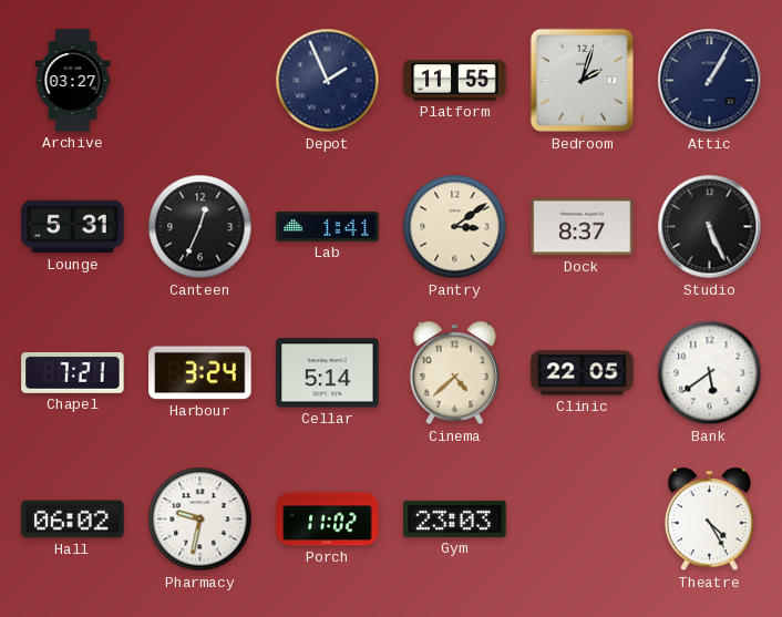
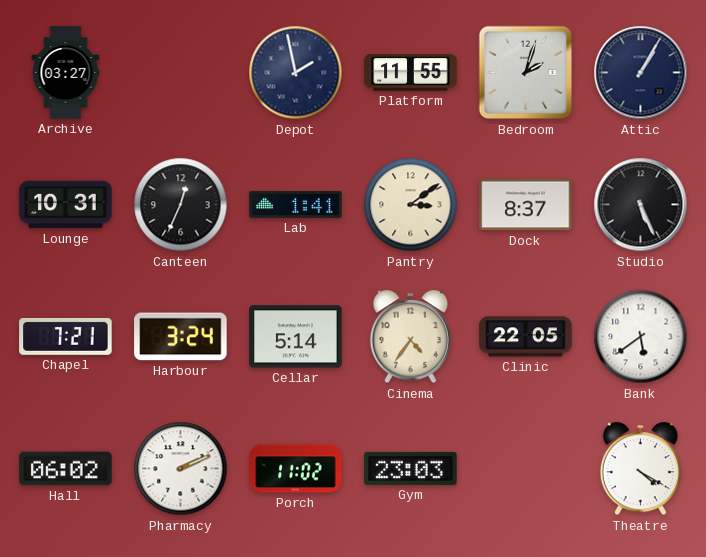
Depot: 1:56 -> 1:58
Lounge: 5:31 -> 10:31
Cinema: 4:38 -> 4:36
Pharmacy: 9:32 -> 2:11
Theatre: 4:25 -> 4:20
